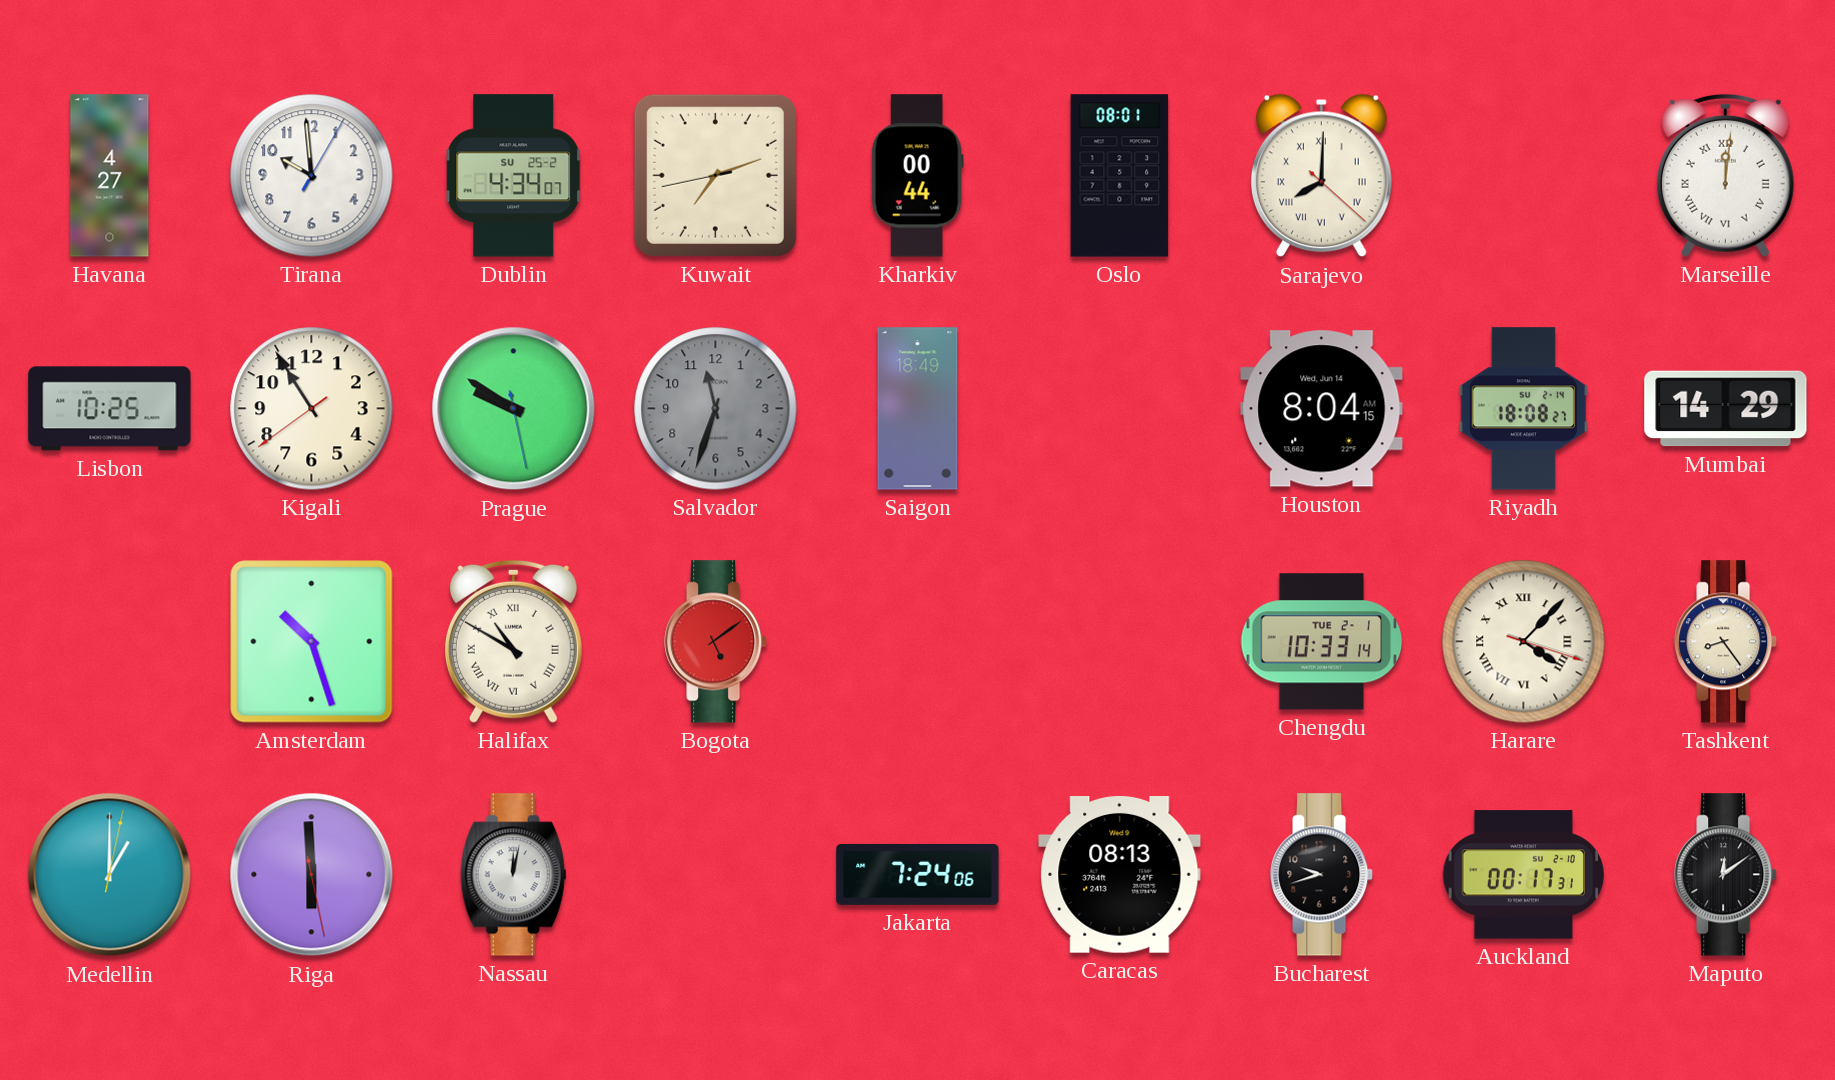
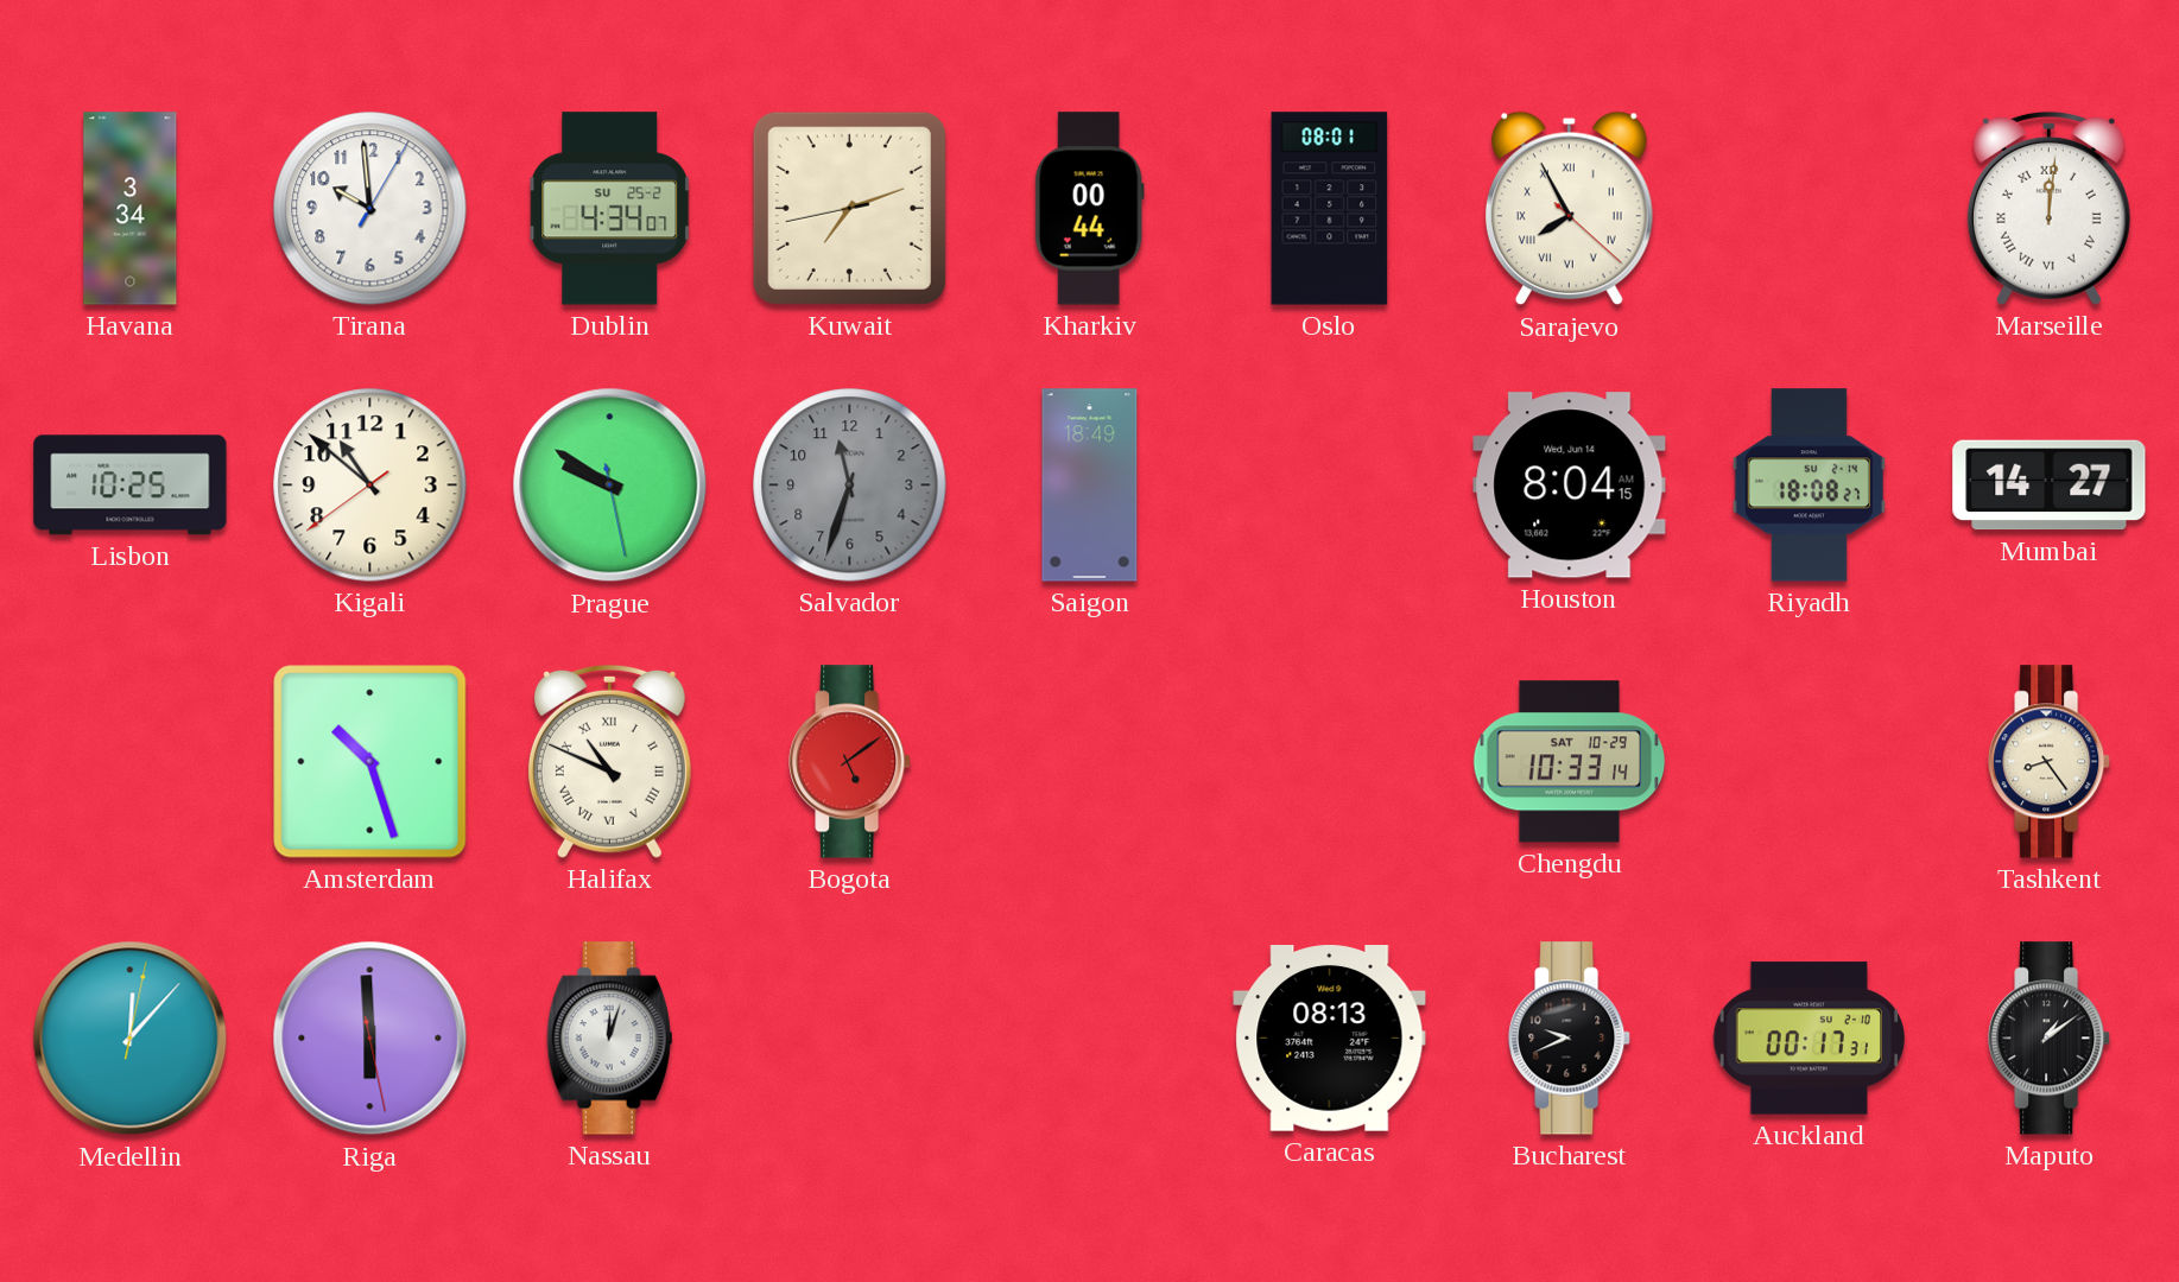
Havana: 4:27 -> 3:34
Sarajevo: 8:00 -> 7:55
Kigali: 10:54 -> 10:51
Mumbai: 14:29 -> 14:27
Halifax: 10:50 -> 10:49
Chengdu date: TUE 2-1 -> SAT 10-29
Harare: 4:07 -> none
Medellin: 1:00 -> 12:07
Nassau: 12:02 -> 12:03
Jakarta: 7:24 -> none
Bucharest: 9:42 -> 9:41
Maputo: 12:09 -> 1:09
